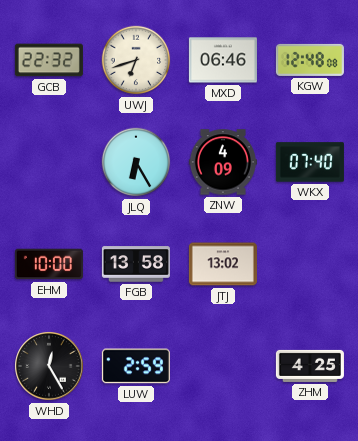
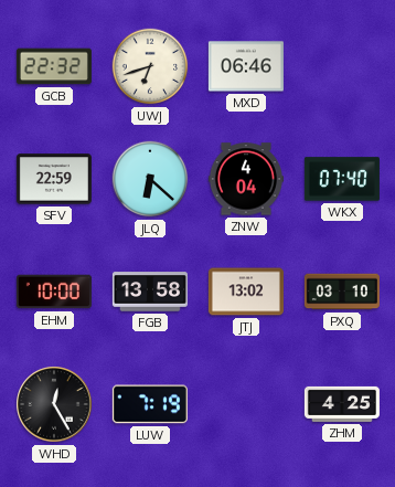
KGW: 12:48 -> none
SFV: none -> 22:59
JLQ: 6:25 -> 6:22
ZNW: 4:09 -> 4:04
PXQ: none -> 03:10
LUW: 2:59 -> 7:19
